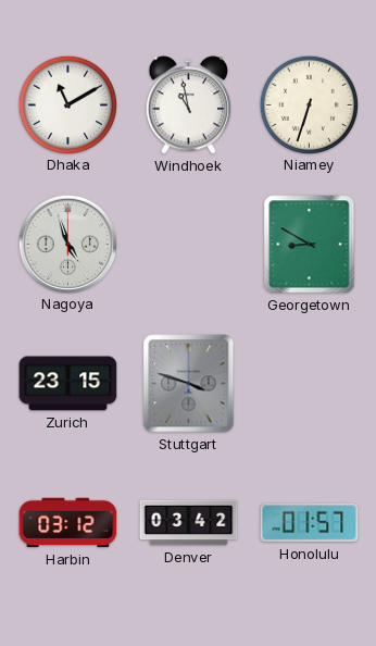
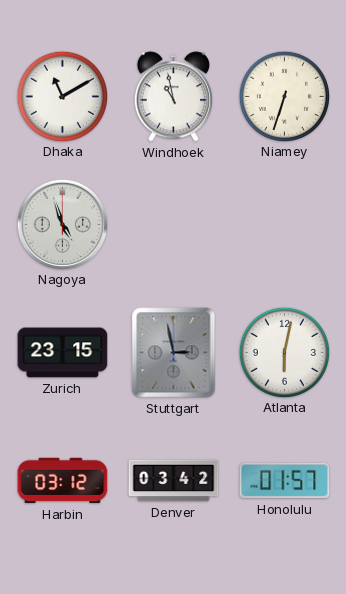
Georgetown: 8:50 -> none
Stuttgart: 3:48 -> 2:58
Atlanta: none -> 6:02
